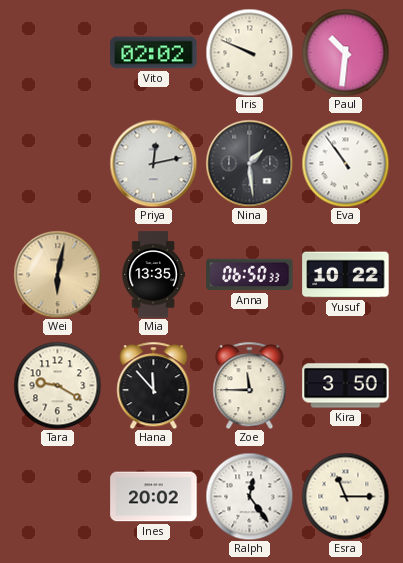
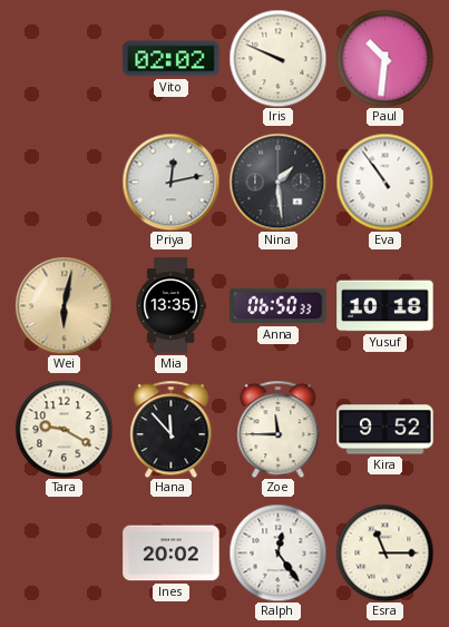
Yusuf: 10:22 -> 10:18
Kira: 3:50 -> 9:52
